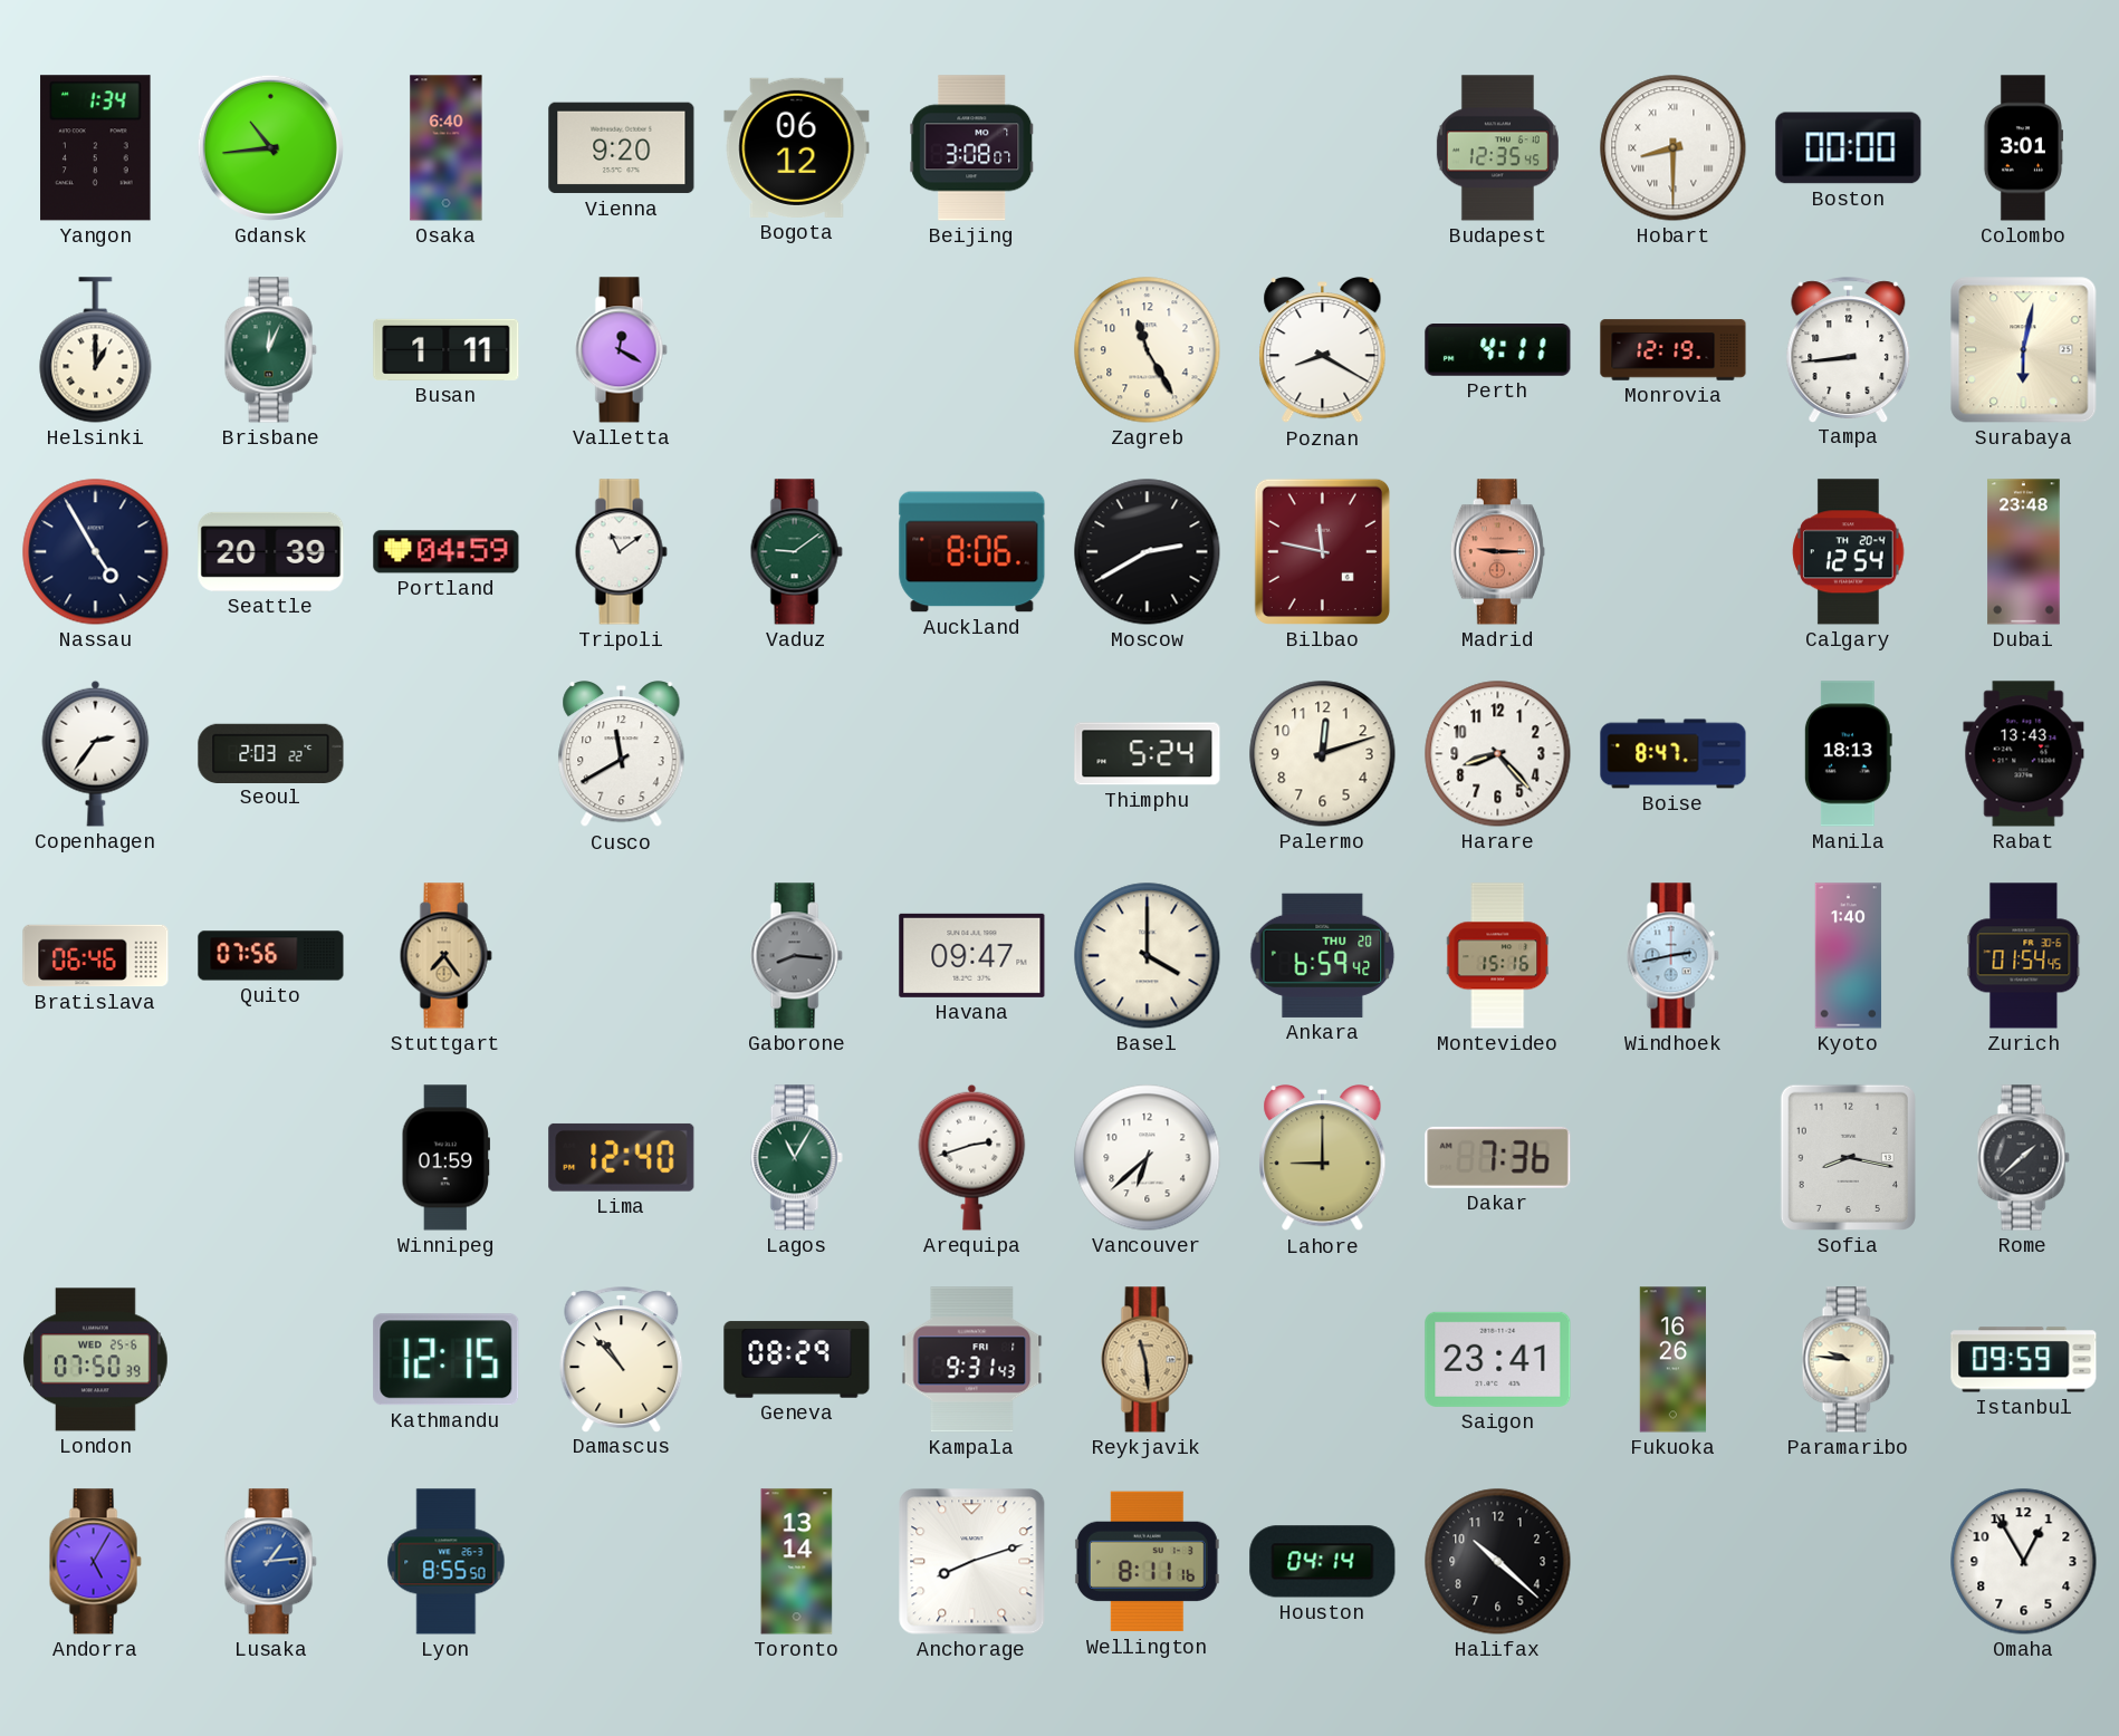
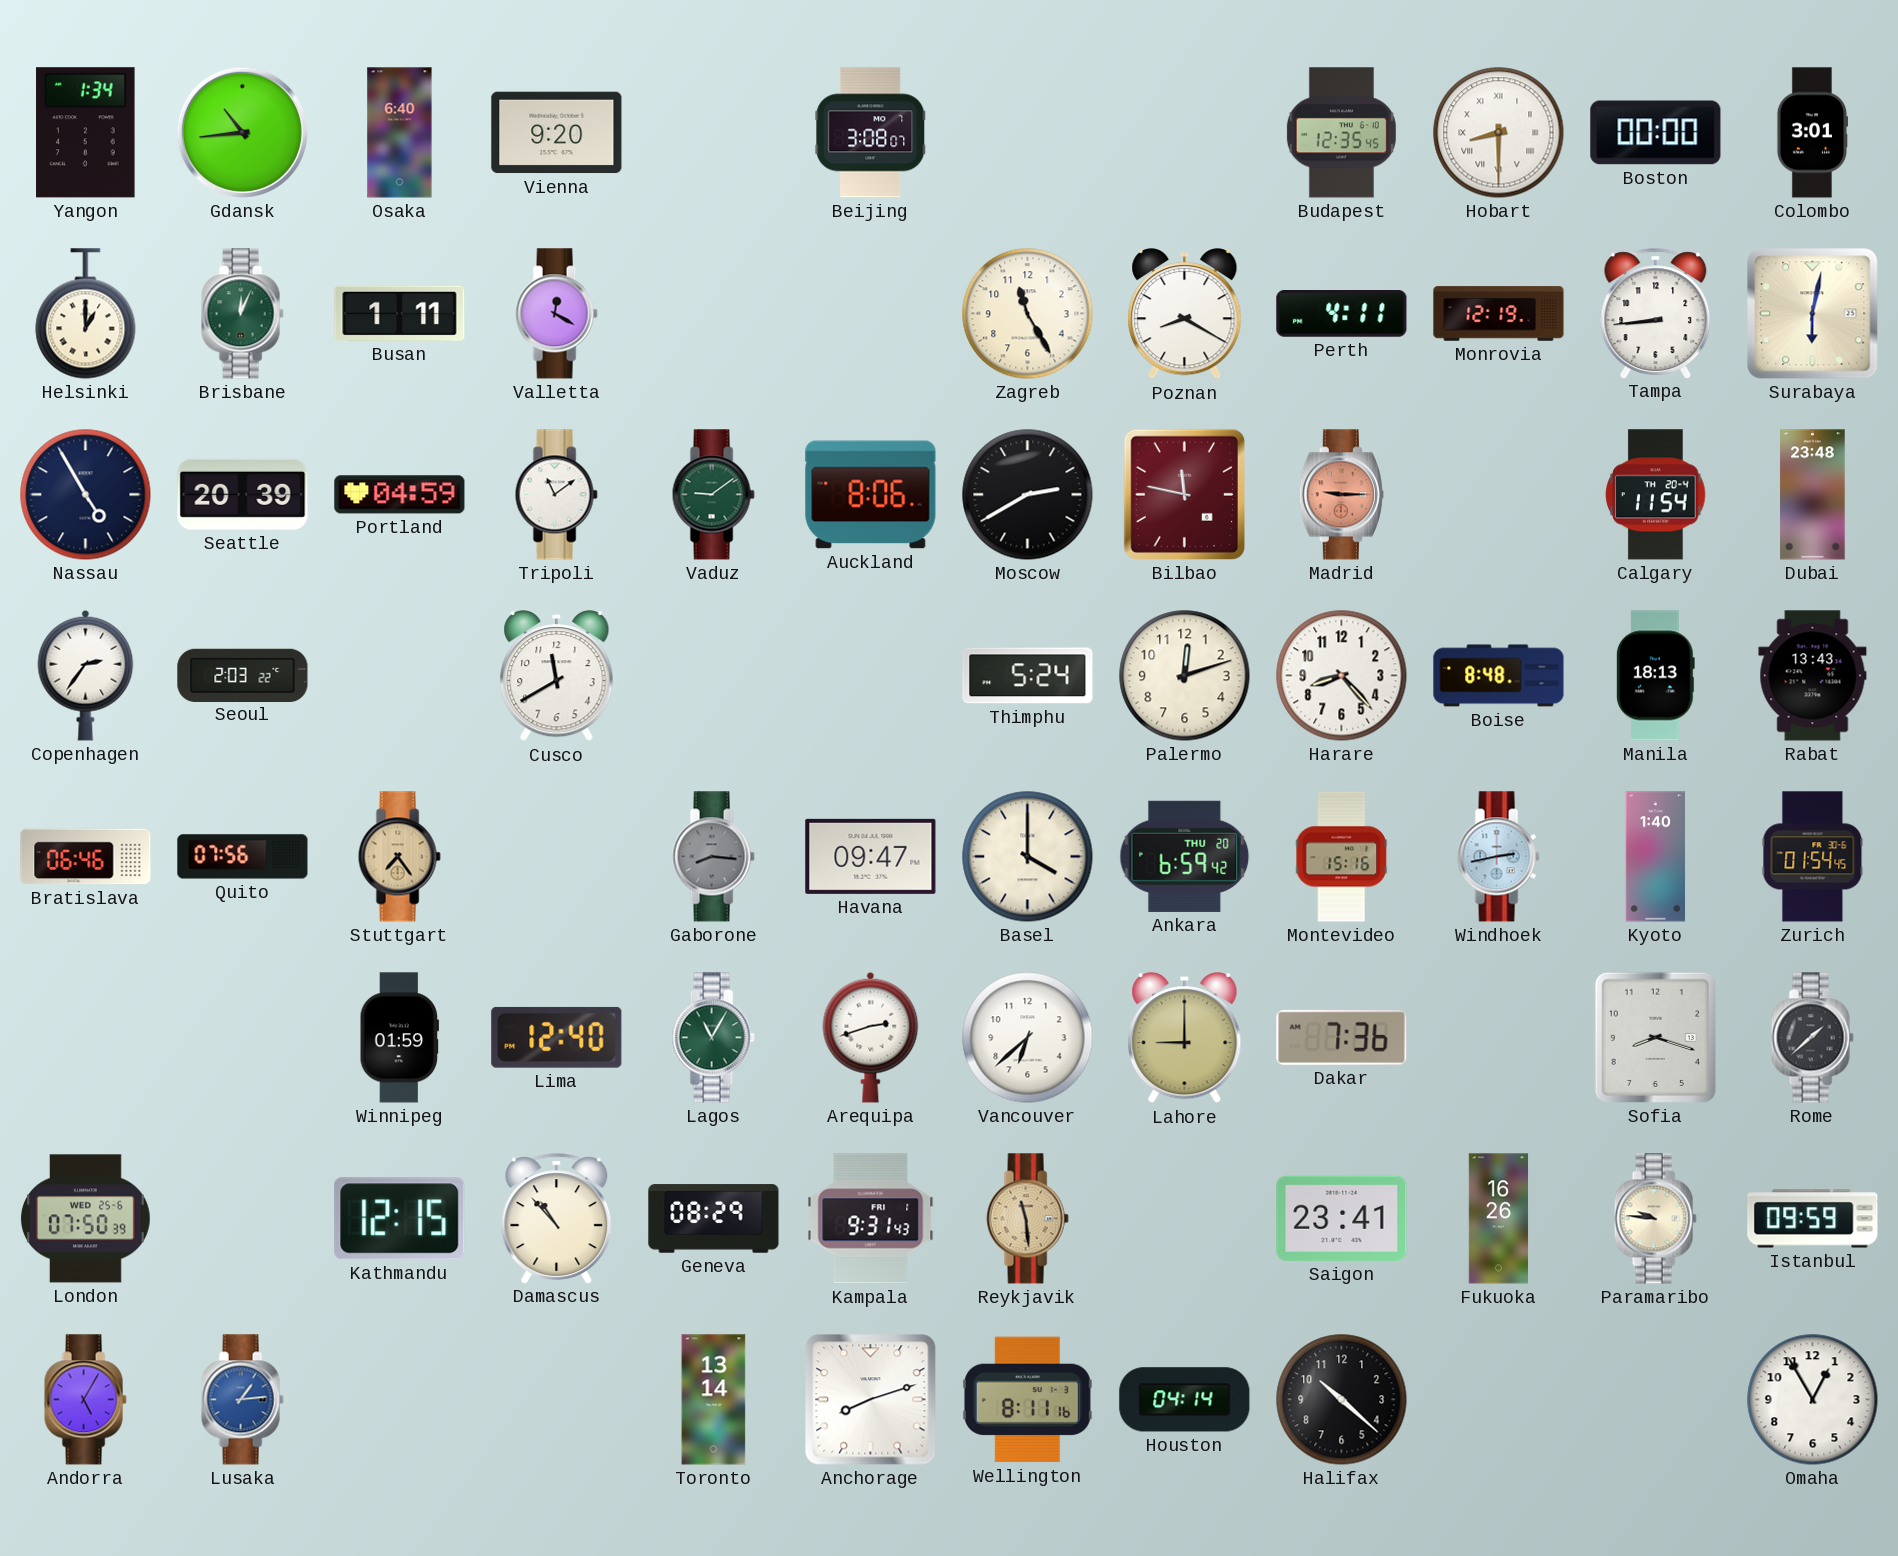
Bogota: 06:12 -> none
Calgary: 12:54 -> 11:54
Boise: 8:47 -> 8:48
Sofia: 8:17 -> 8:18
Lyon: 8:55 -> none
